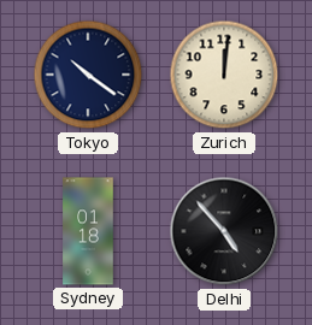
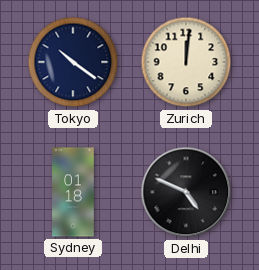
Delhi: 4:53 -> 4:49
